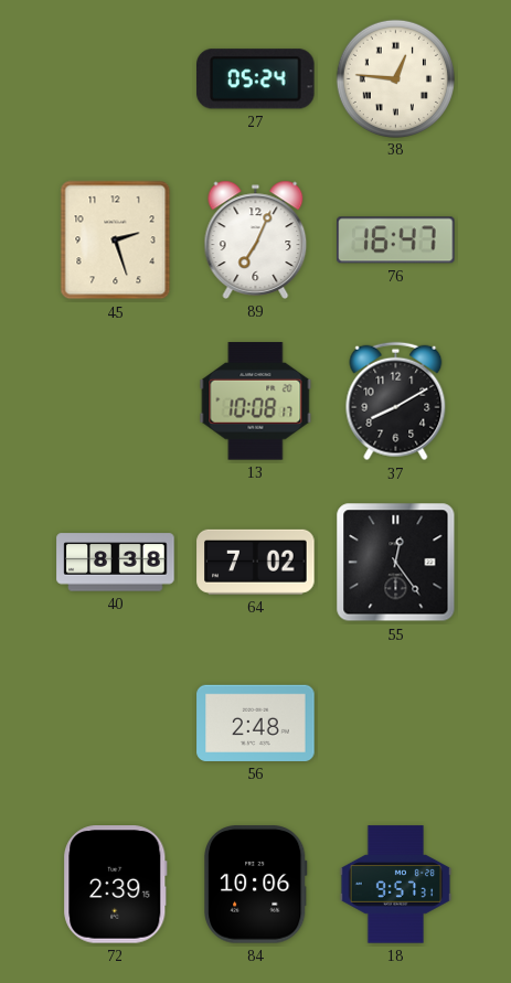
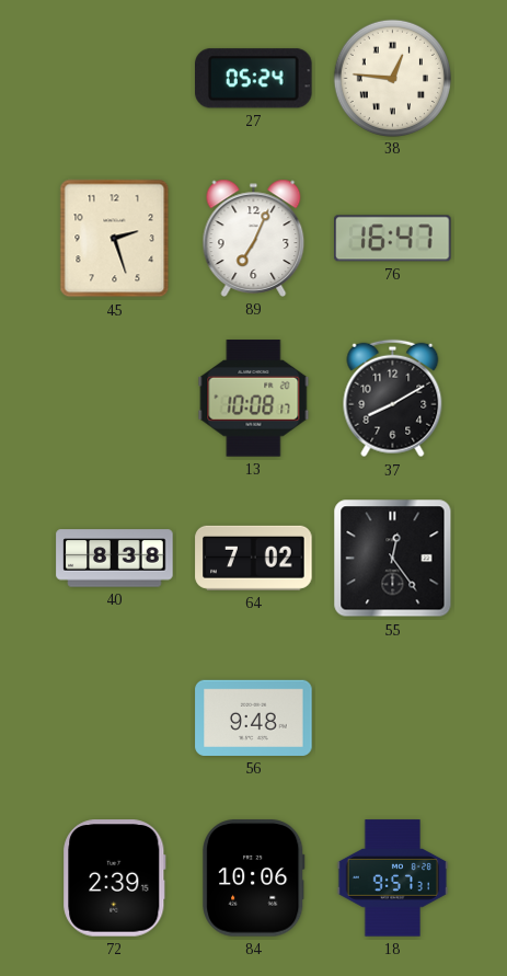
56: 2:48 -> 9:48
